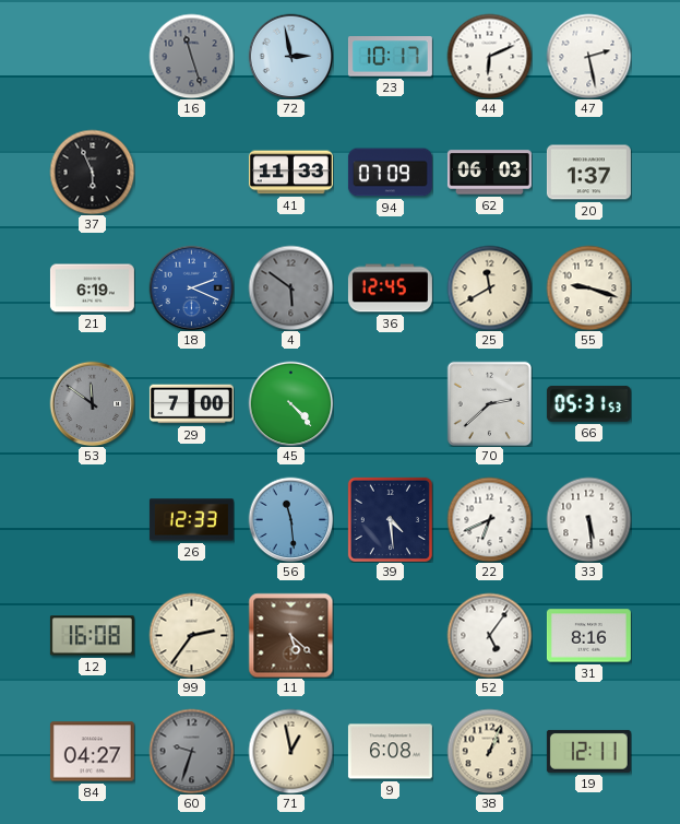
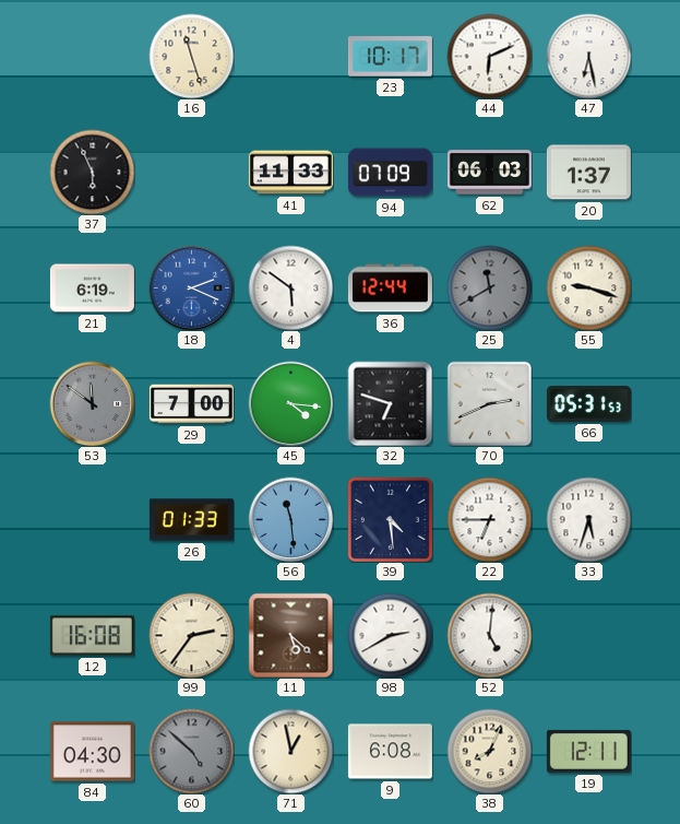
16 dial: grey -> cream
72: 2:58 -> none
47: 2:28 -> 6:28
4 dial: grey -> white
36: 12:45 -> 12:44
25 dial: cream -> grey
45: 4:23 -> 4:16
32: none -> 6:48
70: 2:38 -> 2:41
26: 12:33 -> 01:33
22: 6:41 -> 6:45
33: 5:29 -> 5:33
98: none -> 2:40
52: 5:06 -> 5:01
31: 8:16 -> none
84: 04:27 -> 04:30
60: 9:33 -> 4:52
38: 1:04 -> 8:04
